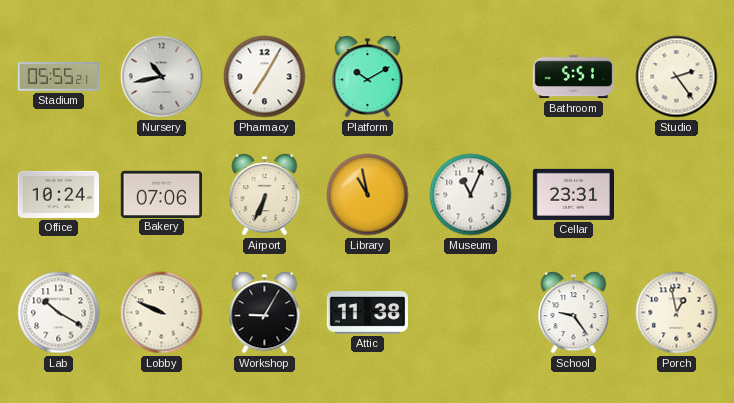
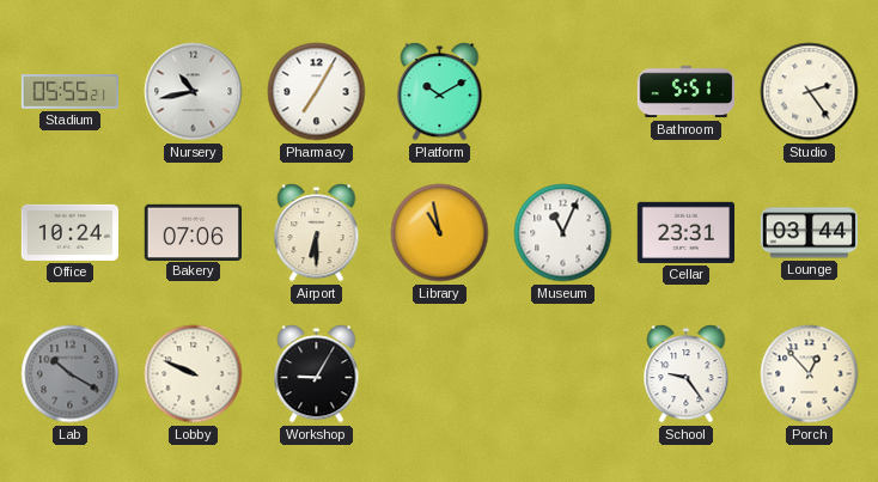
Airport: 6:34 -> 6:30
Lounge: none -> 03:44
Lab dial: white -> grey
Attic: 11:38 -> none
Porch: 12:58 -> 12:53
